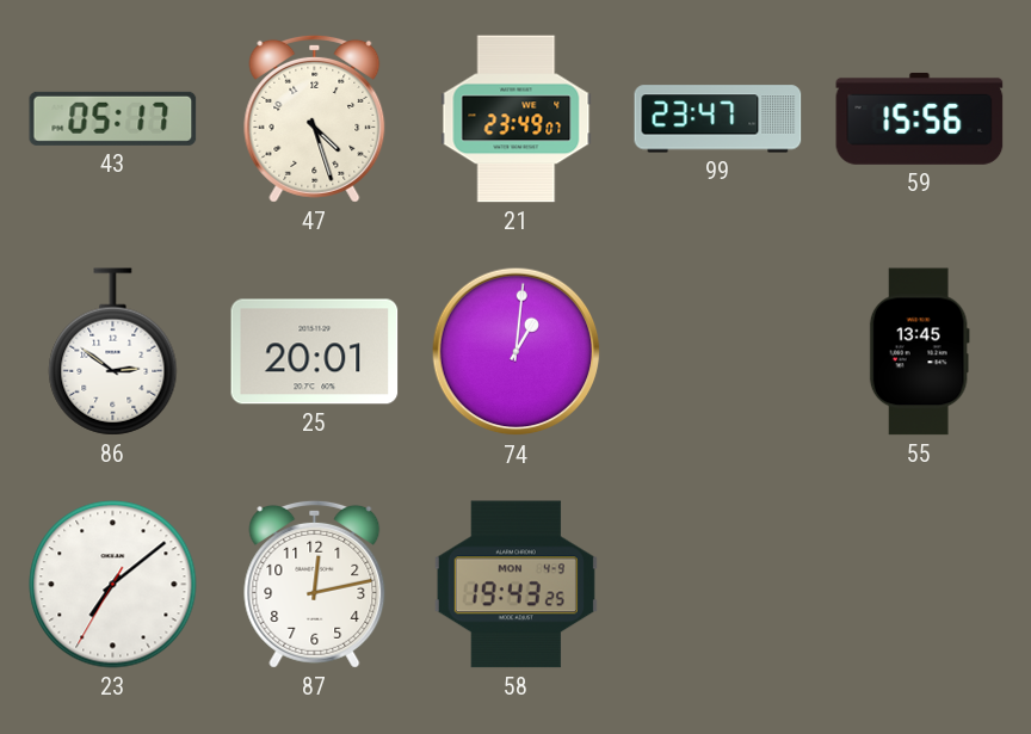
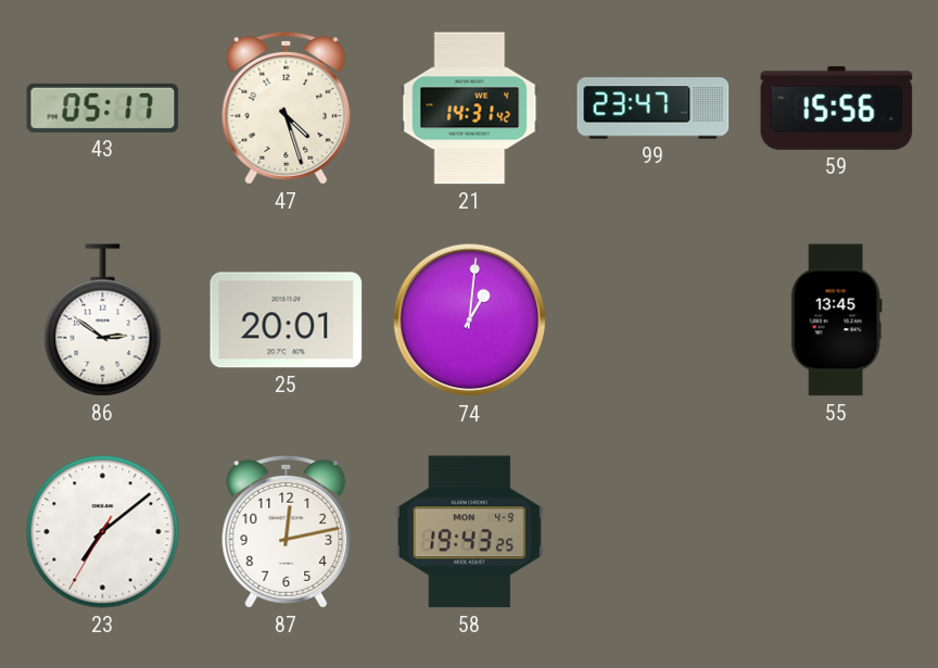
21: 23:49 -> 14:31
